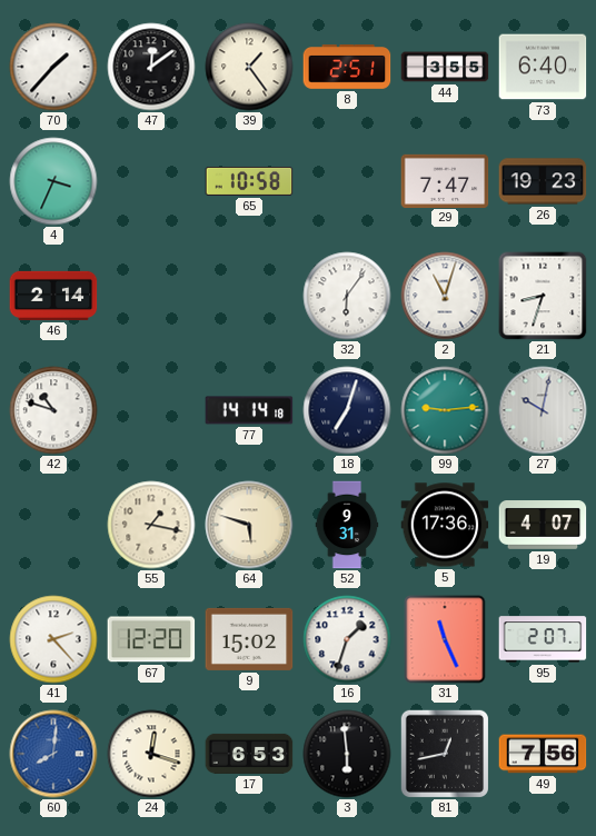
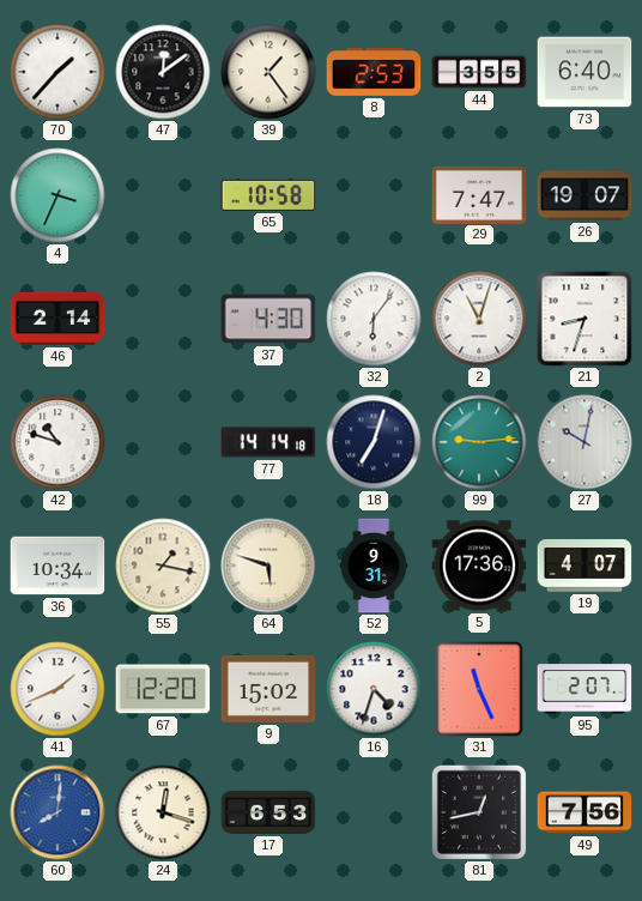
8: 2:51 -> 2:53
26: 19:23 -> 19:07
37: none -> 4:30
36: none -> 10:34
41: 2:23 -> 1:41
16: 1:33 -> 4:33
3: 5:59 -> none
